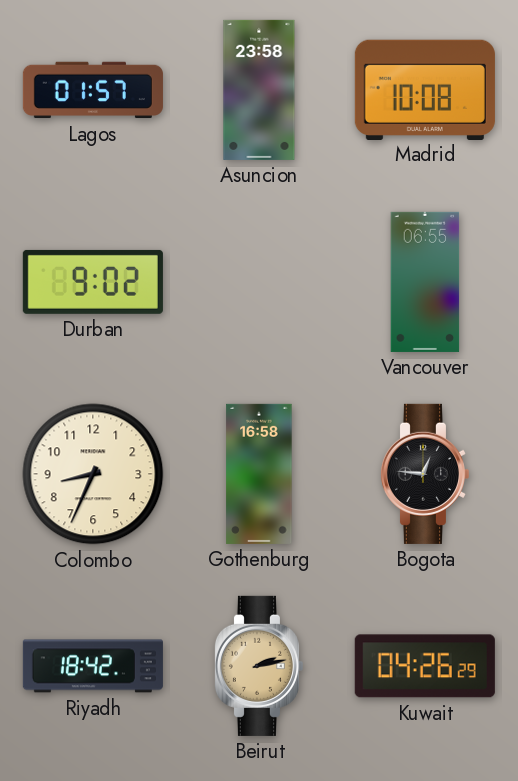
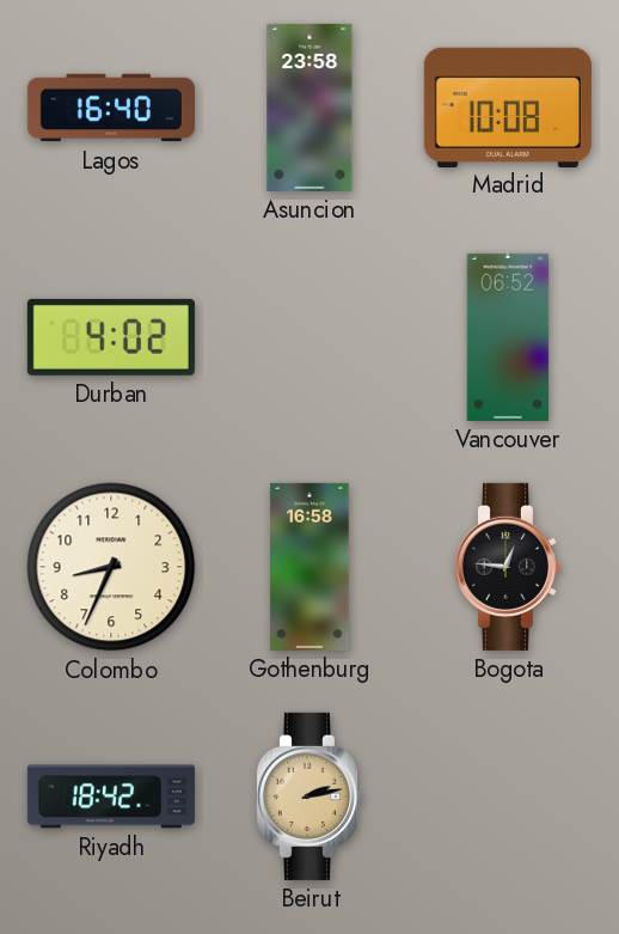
Lagos: 01:57 -> 16:40
Durban: 9:02 -> 4:02
Vancouver: 06:55 -> 06:52
Kuwait: 04:26 -> none
